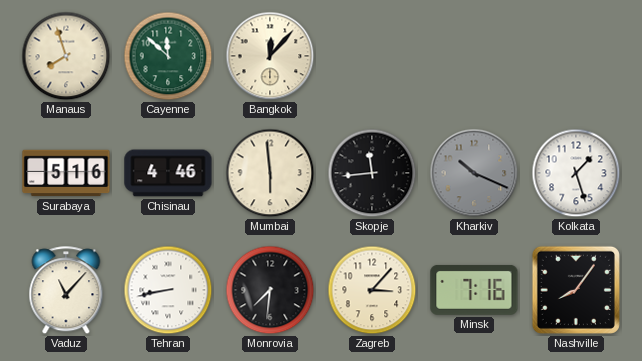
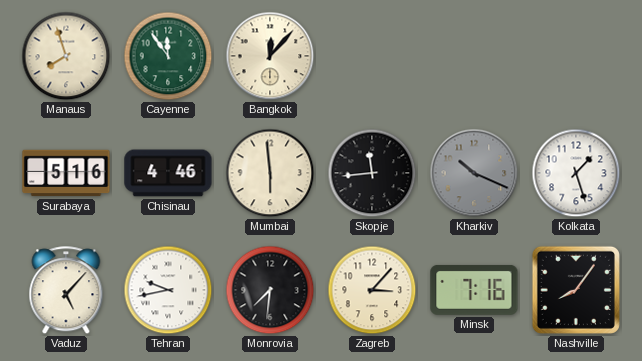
Cayenne: 11:52 -> 11:54
Vaduz: 11:07 -> 5:07
Tehran: 8:43 -> 9:43
